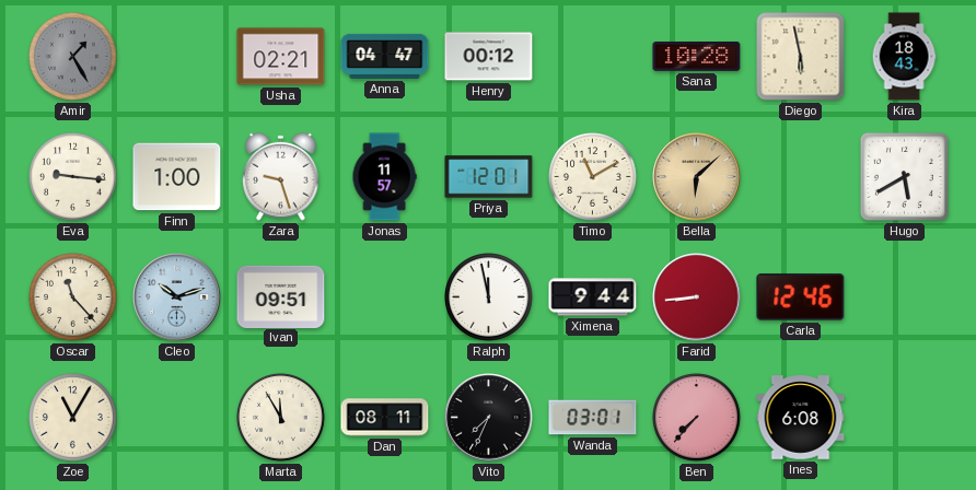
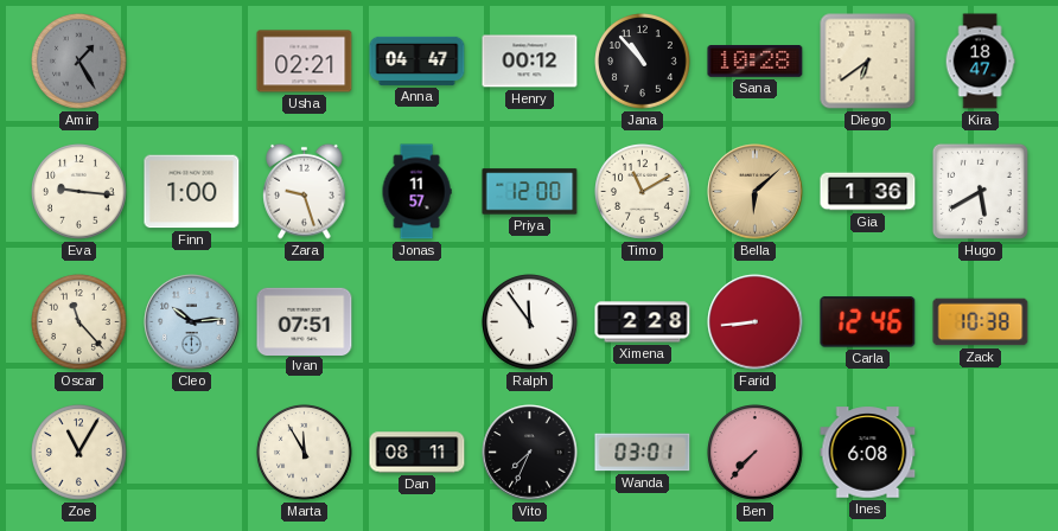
Jana: none -> 10:53
Diego: 5:58 -> 6:39
Kira: 18:43 -> 18:47
Priya: 12:01 -> 12:00
Gia: none -> 1:36
Cleo: 10:12 -> 10:14
Ivan: 09:51 -> 07:51
Ralph: 11:58 -> 11:54
Ximena: 9:44 -> 2:28
Zack: none -> 10:38
